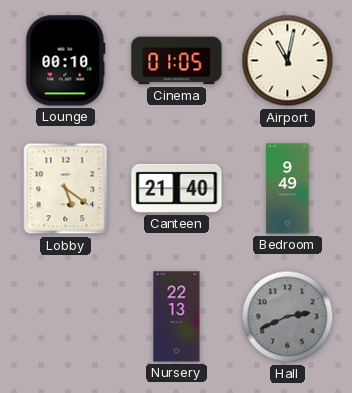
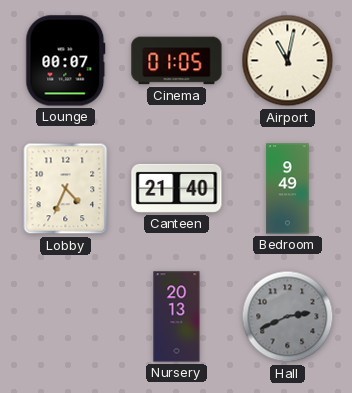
Lounge: 00:10 -> 00:07
Lobby: 5:21 -> 4:34
Nursery: 22:13 -> 20:13
